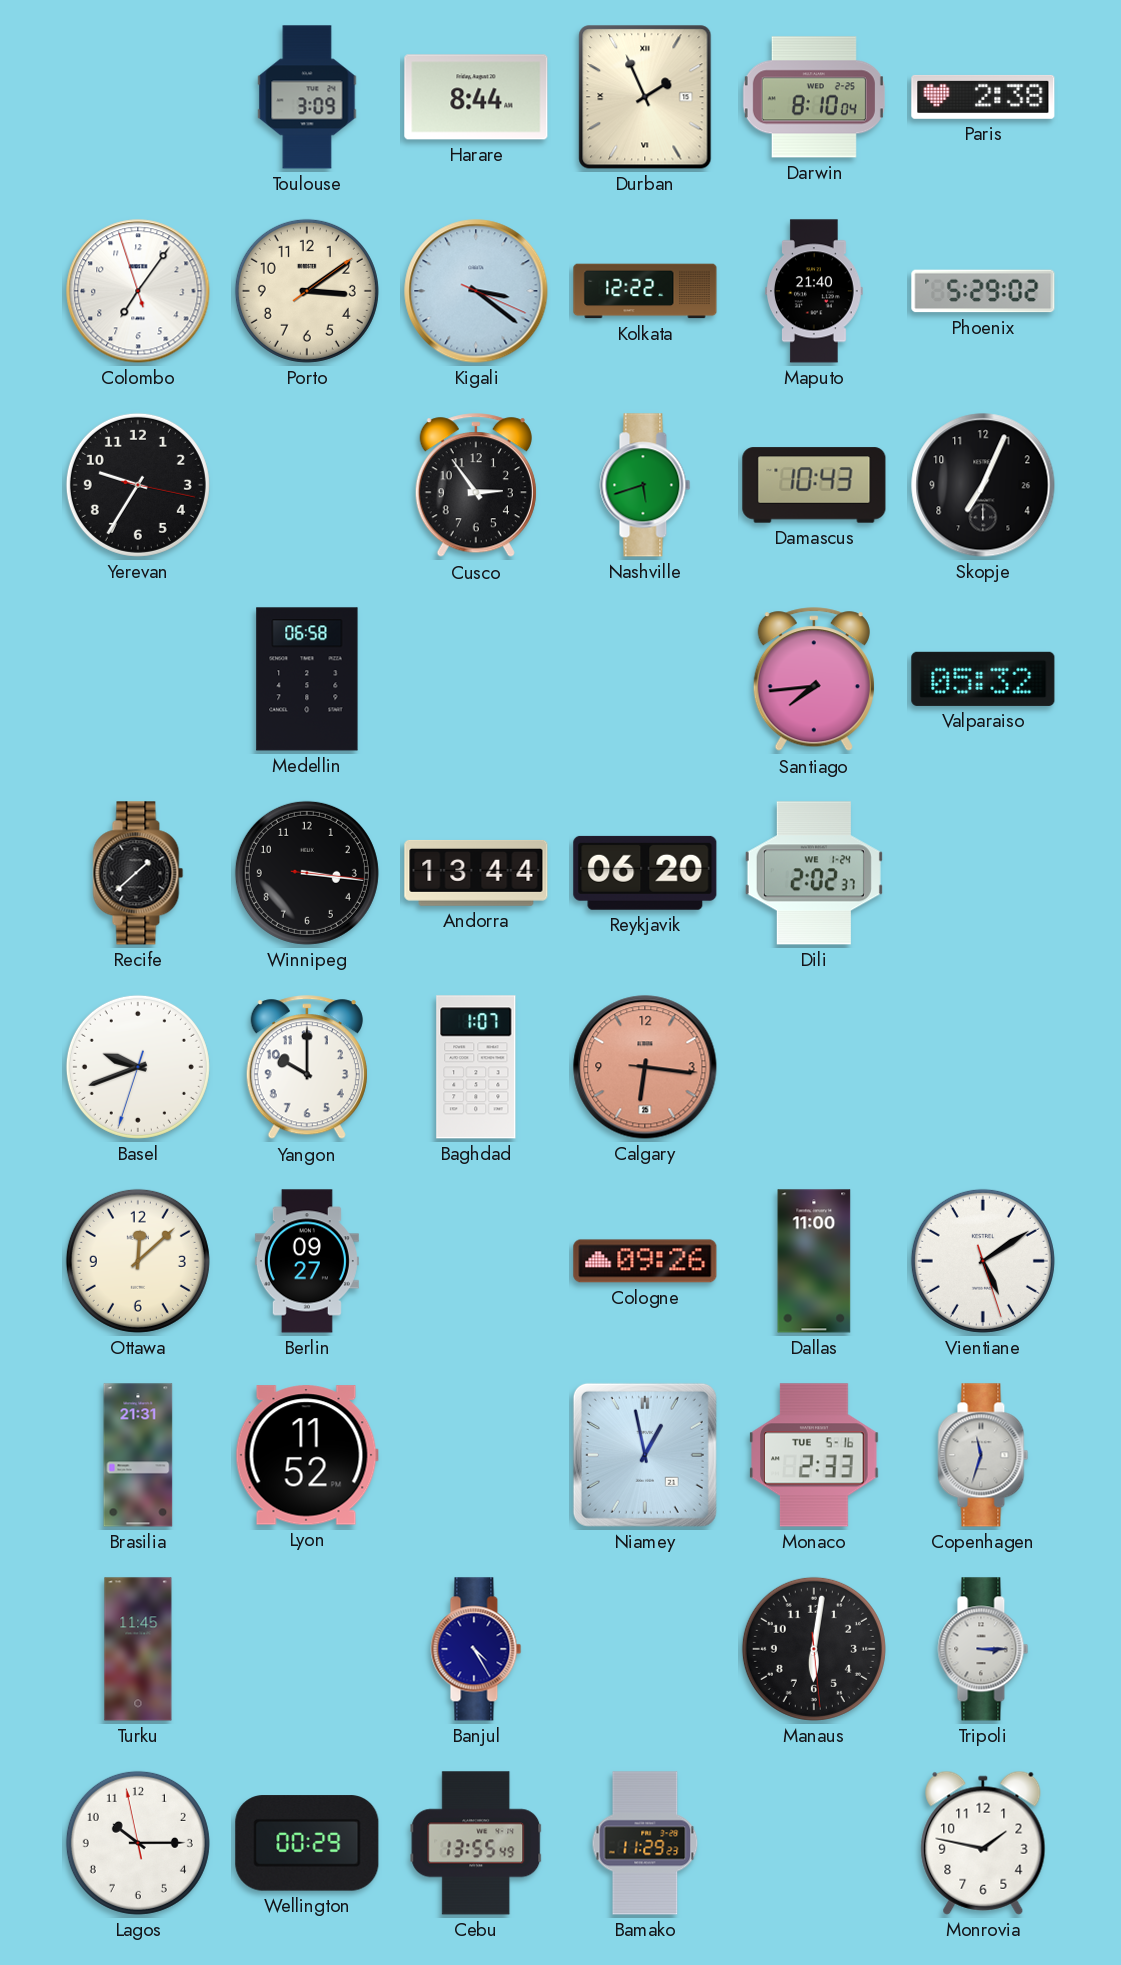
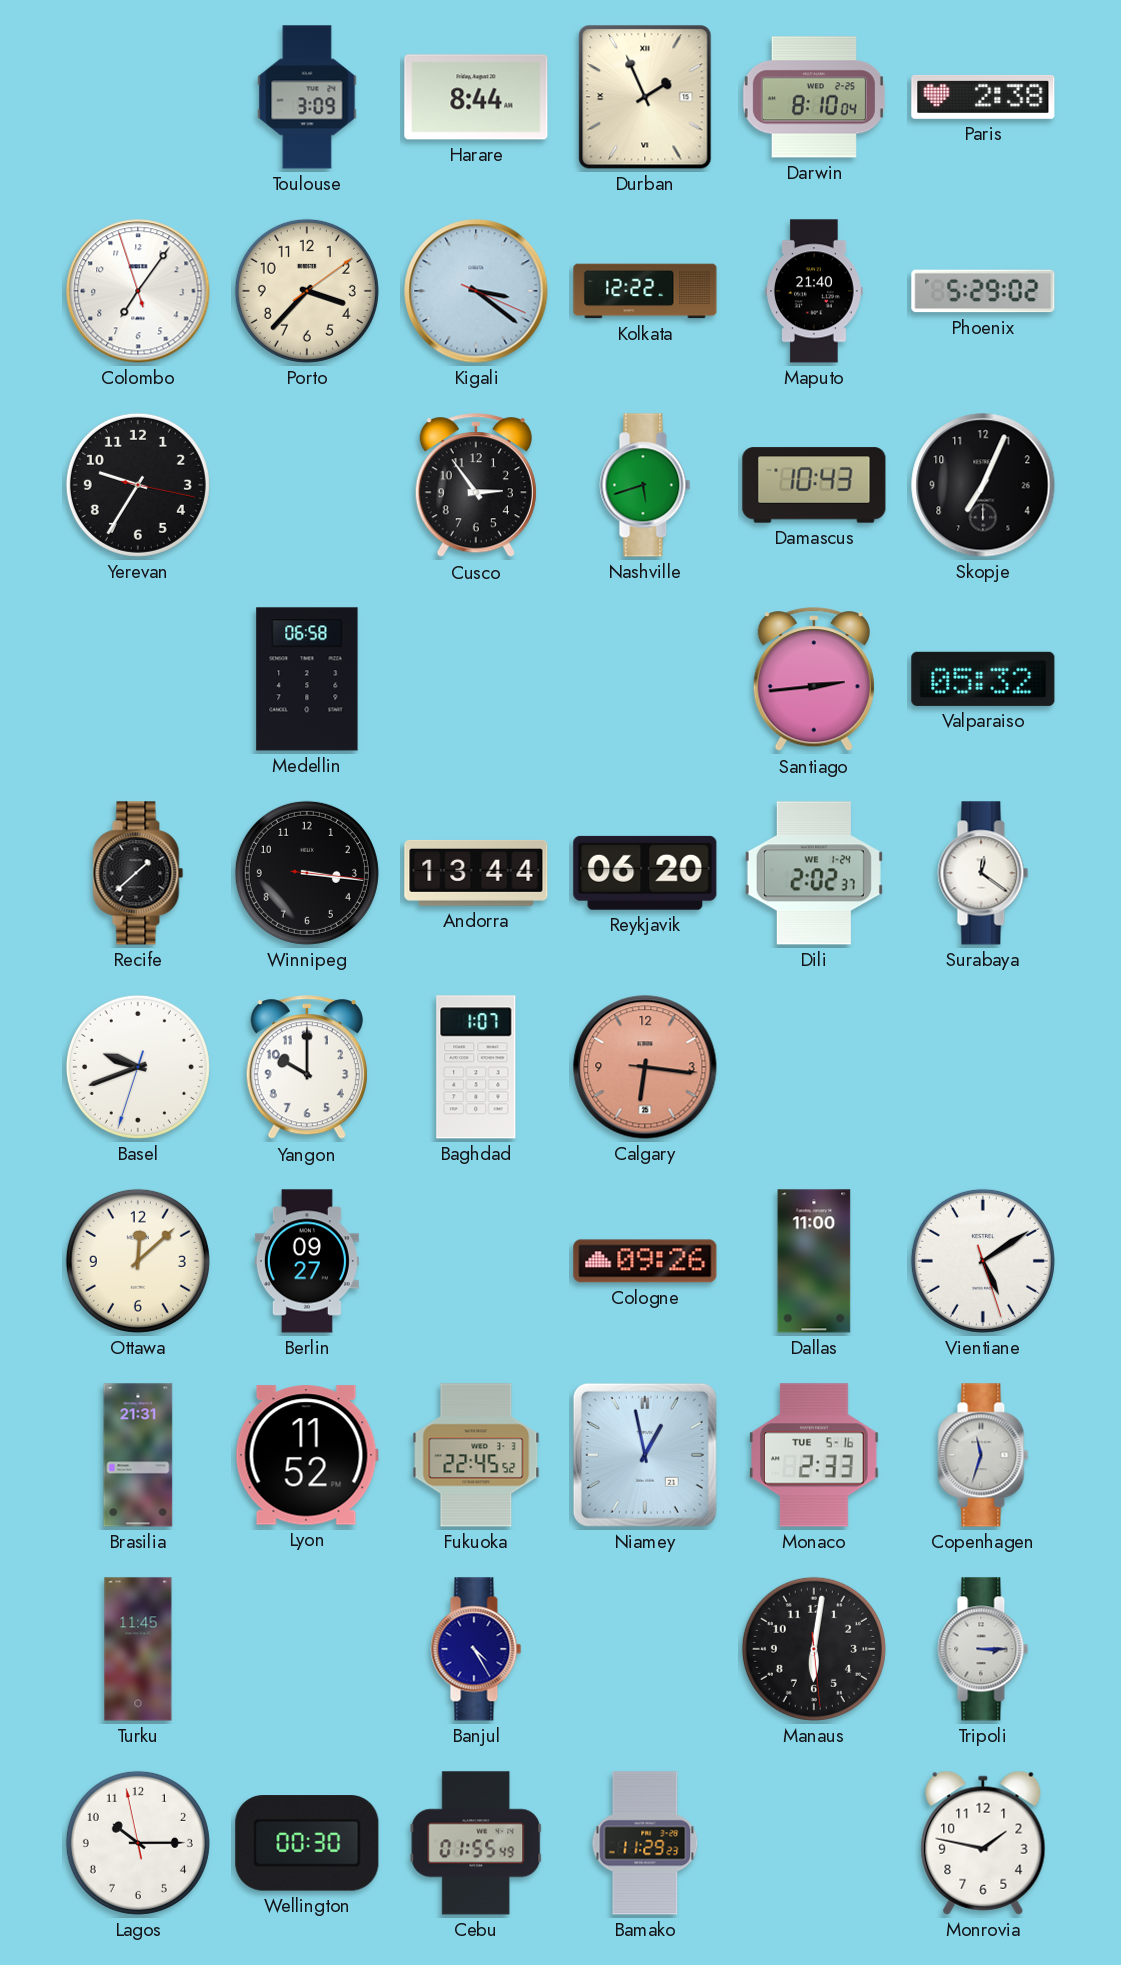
Porto: 3:09 -> 3:37
Santiago: 7:44 -> 2:44
Surabaya: none -> 12:21
Fukuoka: none -> 22:45
Wellington: 00:29 -> 00:30
Cebu: 13:55 -> 01:55
